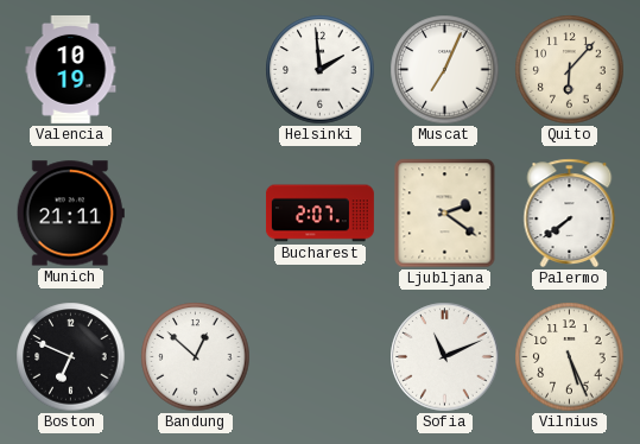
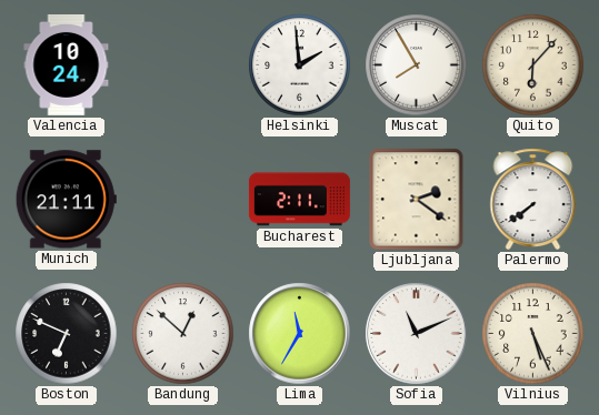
Valencia: 10:19 -> 10:24
Muscat: 7:04 -> 7:55
Bucharest: 2:07 -> 2:11
Lima: none -> 11:35
